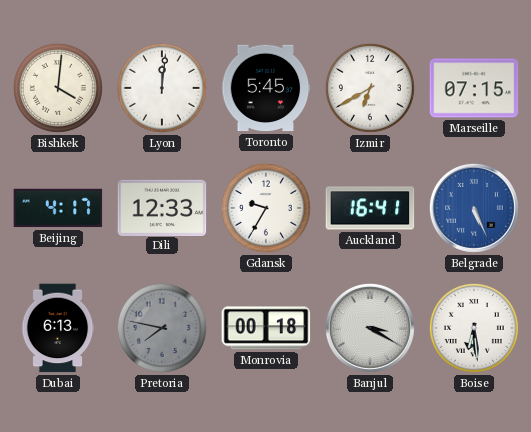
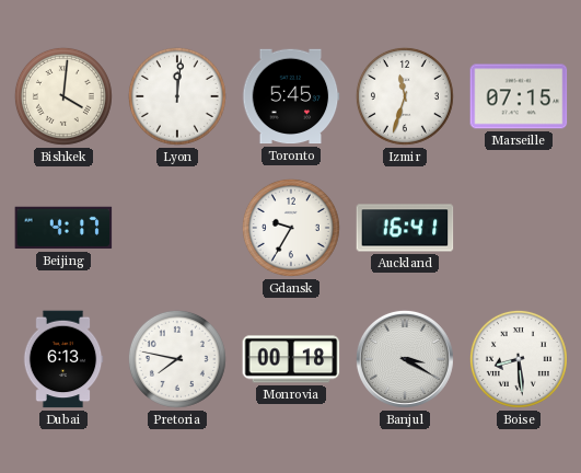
Izmir: 6:40 -> 11:33
Dili: 12:33 -> none
Belgrade: 5:26 -> none
Pretoria dial: grey -> white
Boise: 6:29 -> 8:29
